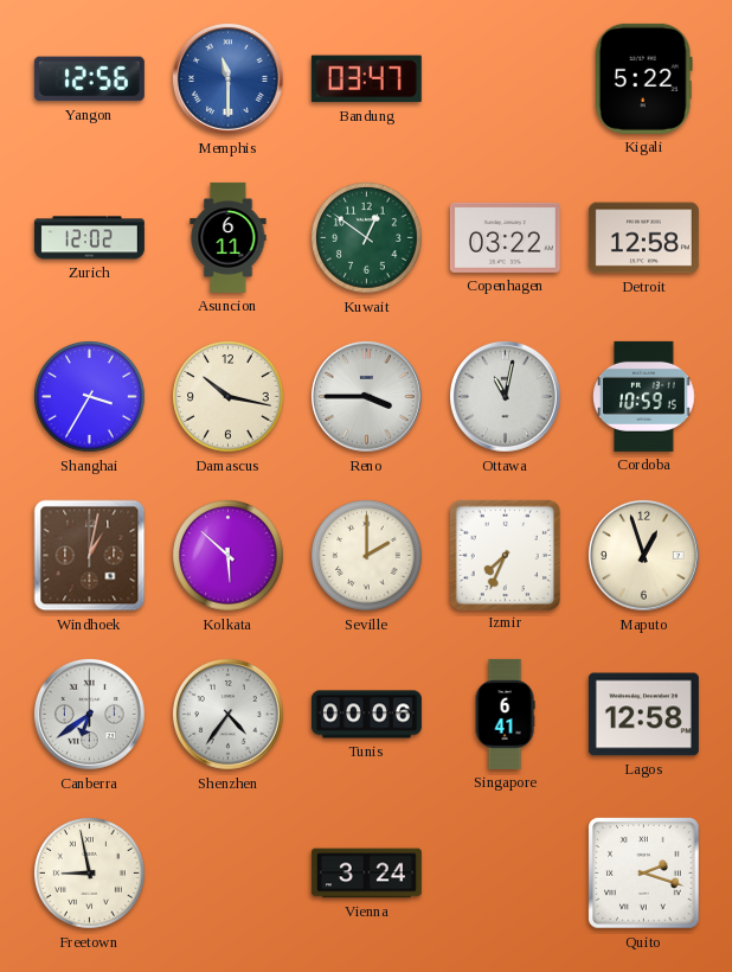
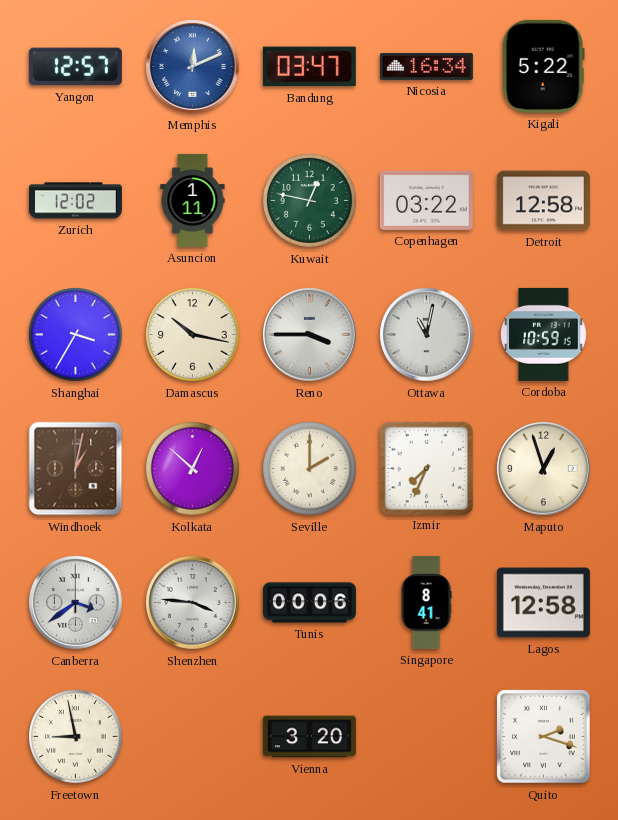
Yangon: 12:56 -> 12:57
Memphis: 11:30 -> 12:11
Nicosia: none -> 16:34
Asuncion: 6:11 -> 1:11
Kuwait: 12:51 -> 12:47
Kolkata: 5:52 -> 12:52
Canberra: 6:39 -> 3:39
Shenzhen: 4:36 -> 3:46
Singapore: 6:41 -> 8:41
Vienna: 3:24 -> 3:20
